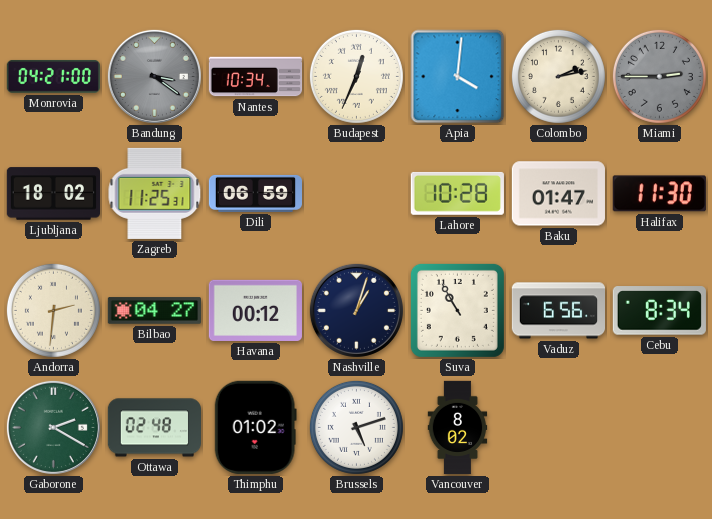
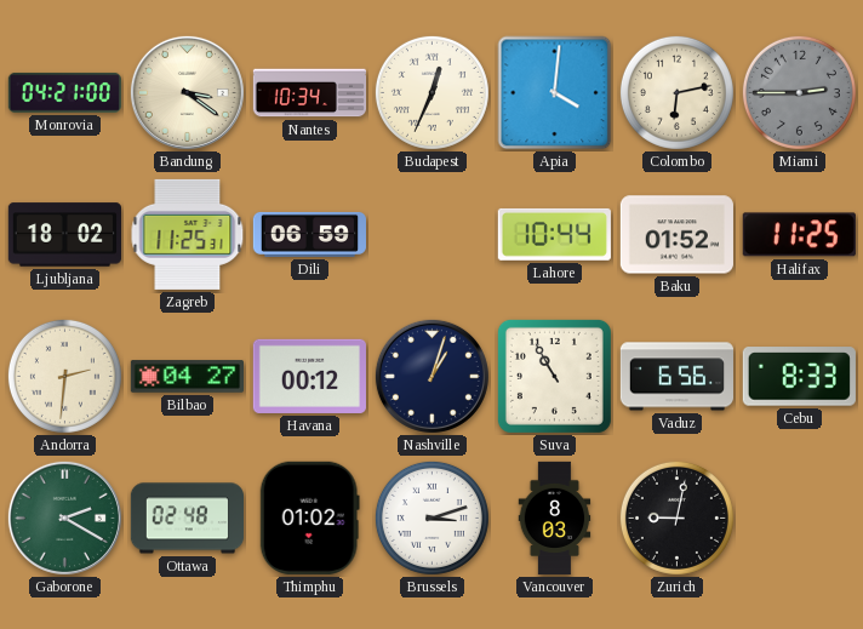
Bandung dial: grey -> cream
Colombo: 2:13 -> 6:13
Lahore: 10:28 -> 10:44
Baku: 01:47 -> 01:52
Halifax: 11:30 -> 11:25
Cebu: 8:34 -> 8:33
Brussels: 5:12 -> 3:12
Vancouver: 8:02 -> 8:03
Zurich: none -> 9:02
